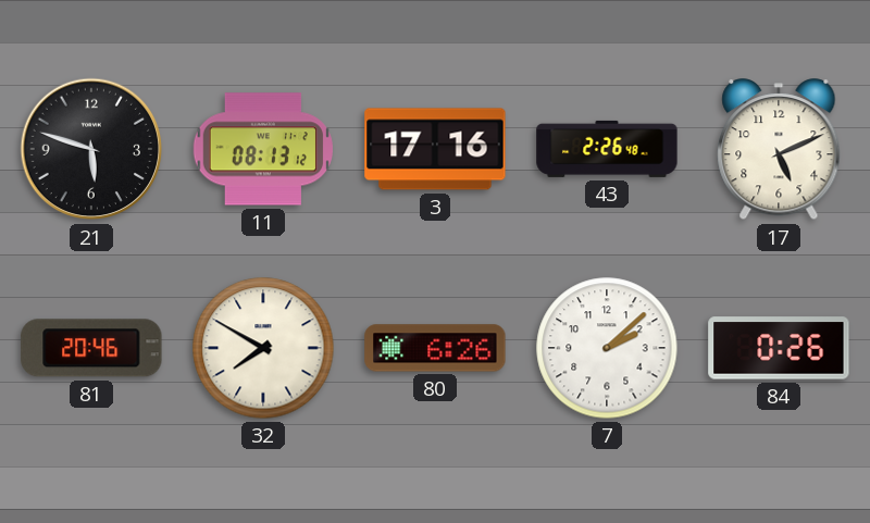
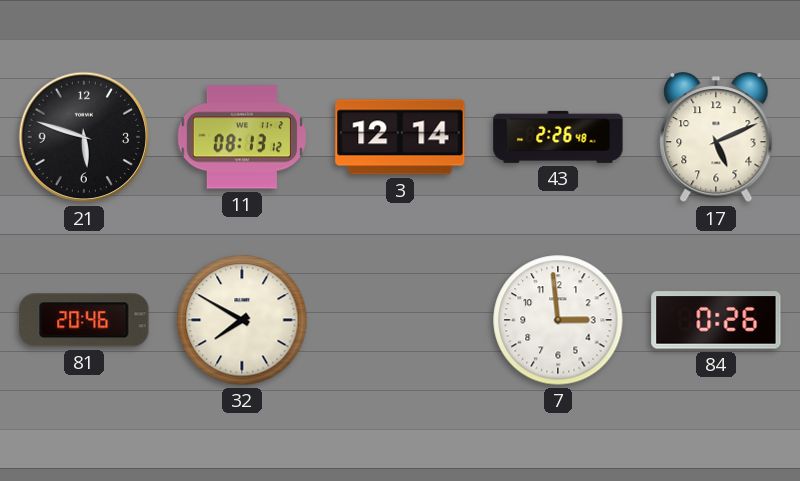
3: 17:16 -> 12:14
80: 6:26 -> none
7: 2:08 -> 2:59
